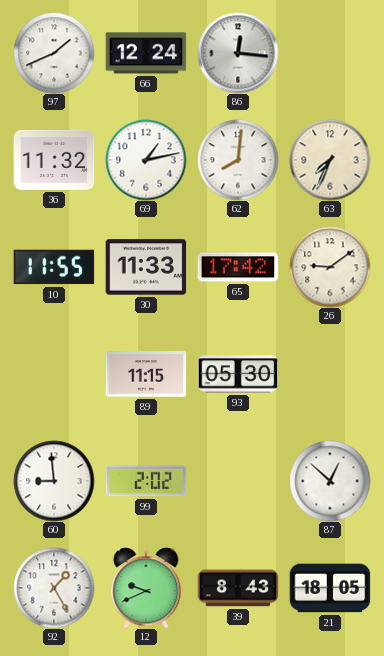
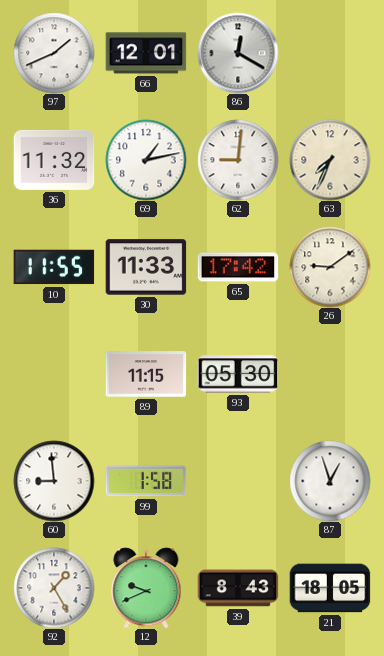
66: 12:24 -> 12:01
86: 12:16 -> 12:20
62: 8:01 -> 9:01
99: 2:02 -> 1:58
87: 12:52 -> 12:57
